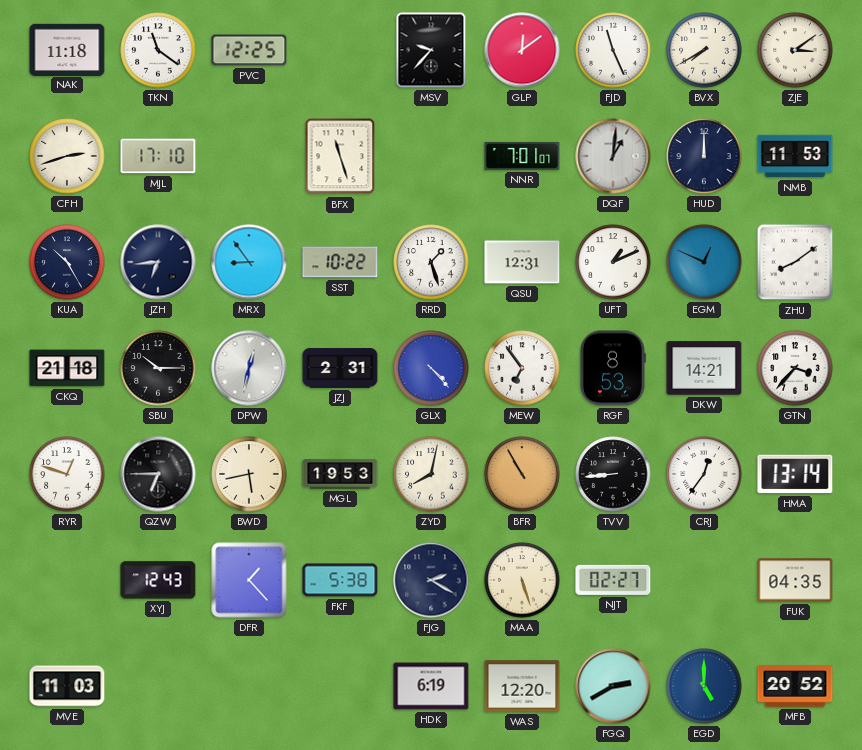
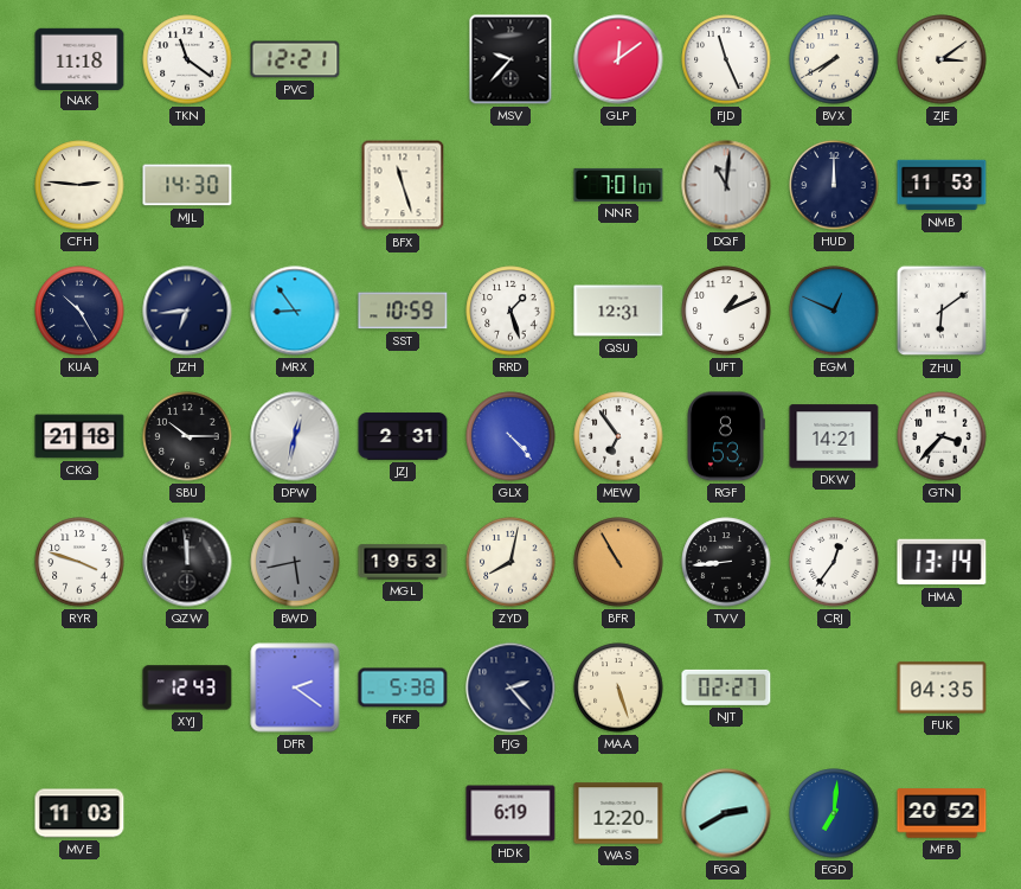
PVC: 12:25 -> 12:21
CFH: 2:42 -> 2:46
MJL: 17:10 -> 14:30
DQF: 1:01 -> 11:01
SST: 10:22 -> 10:59
ZHU: 8:09 -> 6:09
RYR: 12:48 -> 3:48
QZW: 6:45 -> 11:59
BWD dial: cream -> grey
DFR: 1:23 -> 2:21
FJG: 2:20 -> 2:23
EGD: 5:00 -> 7:01
